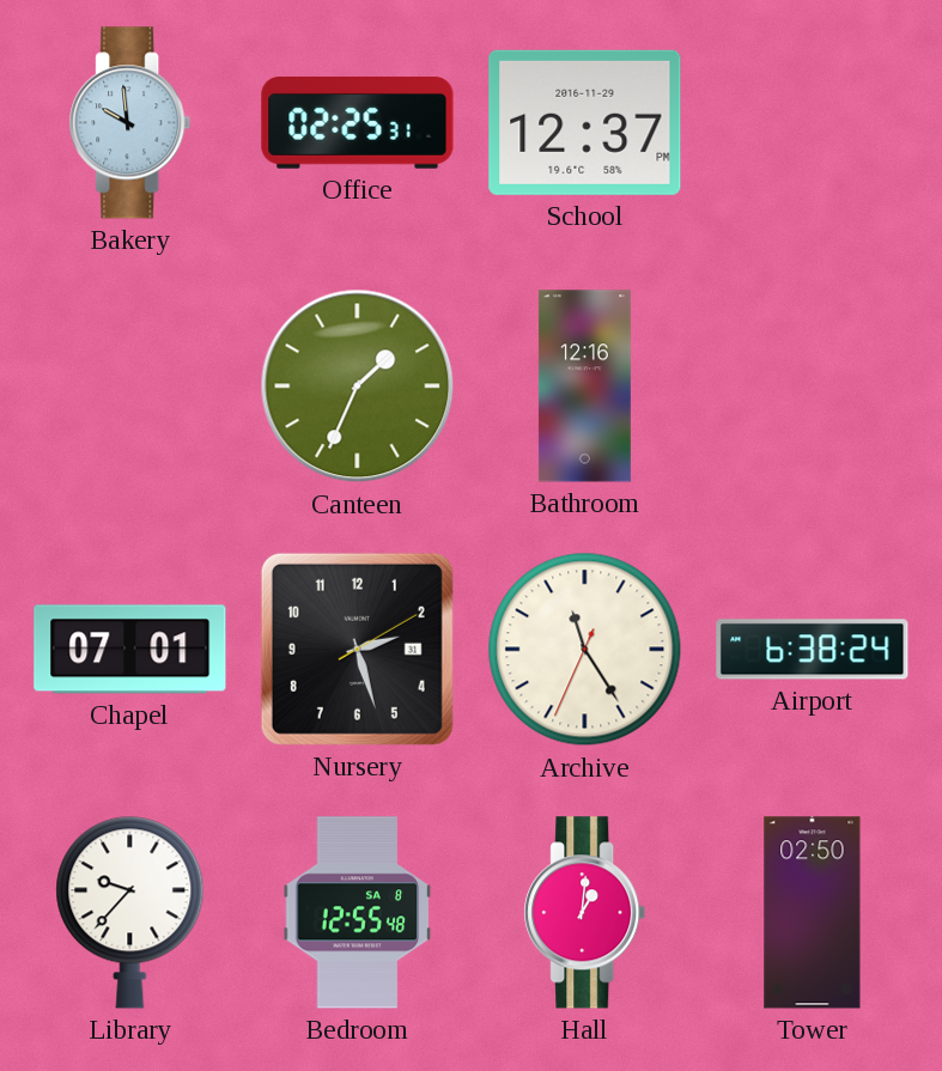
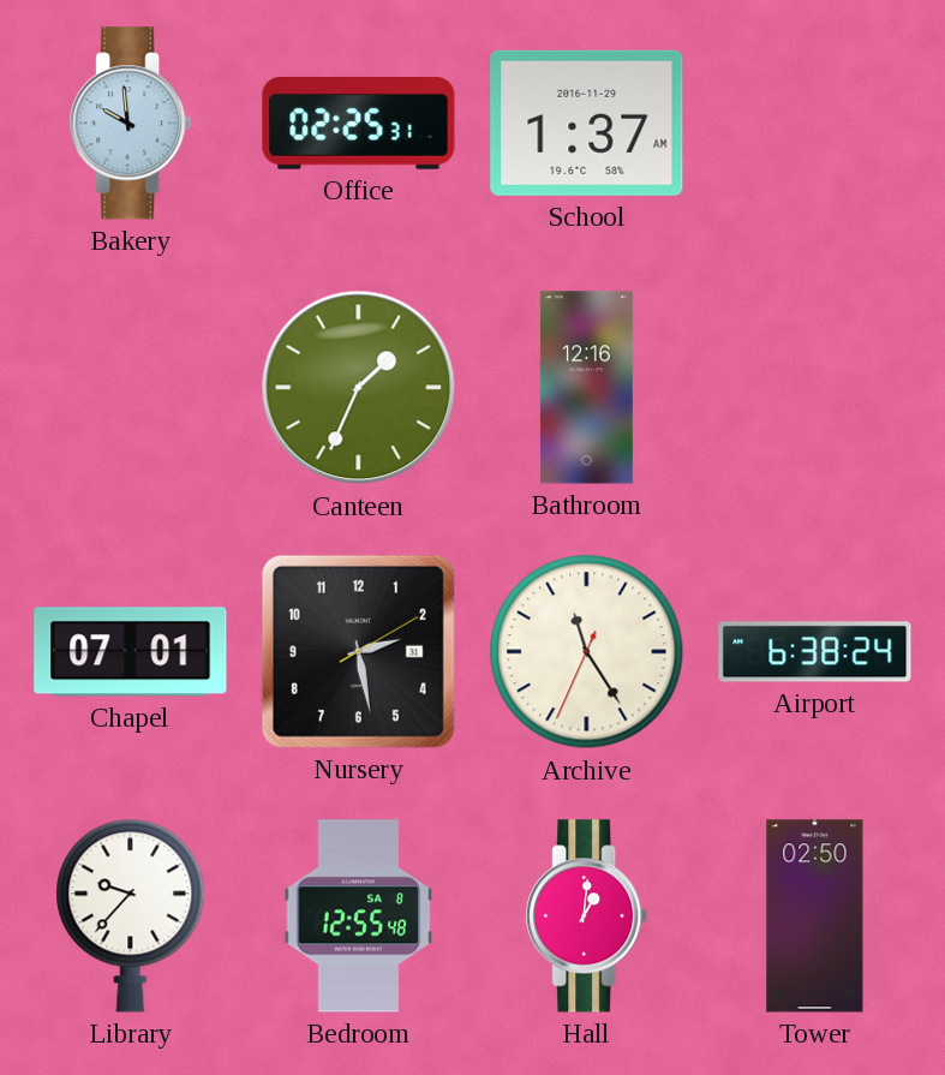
School: 12:37 -> 1:37
Nursery: 2:27 -> 2:28
